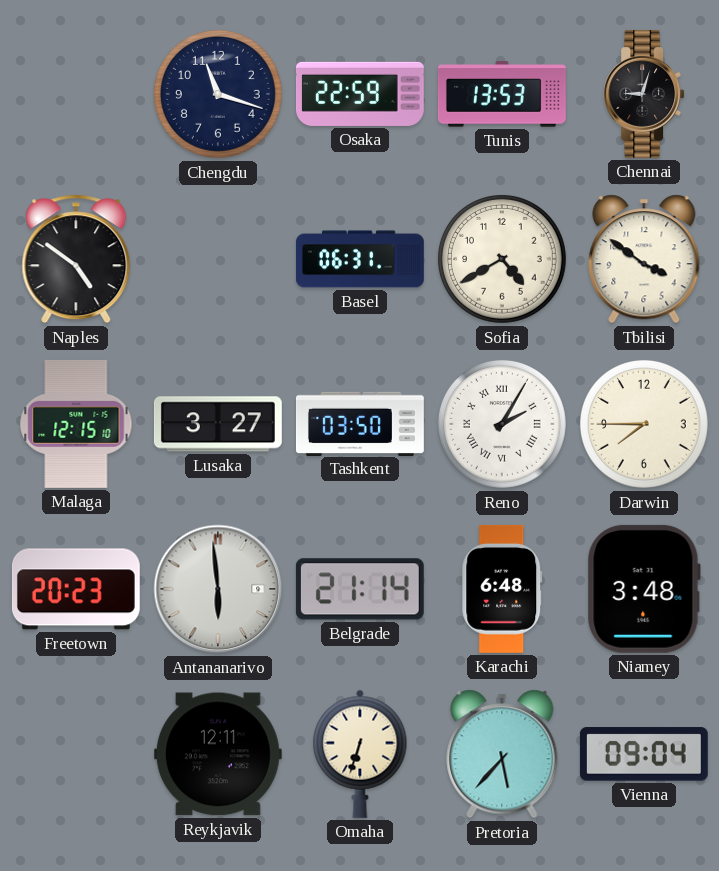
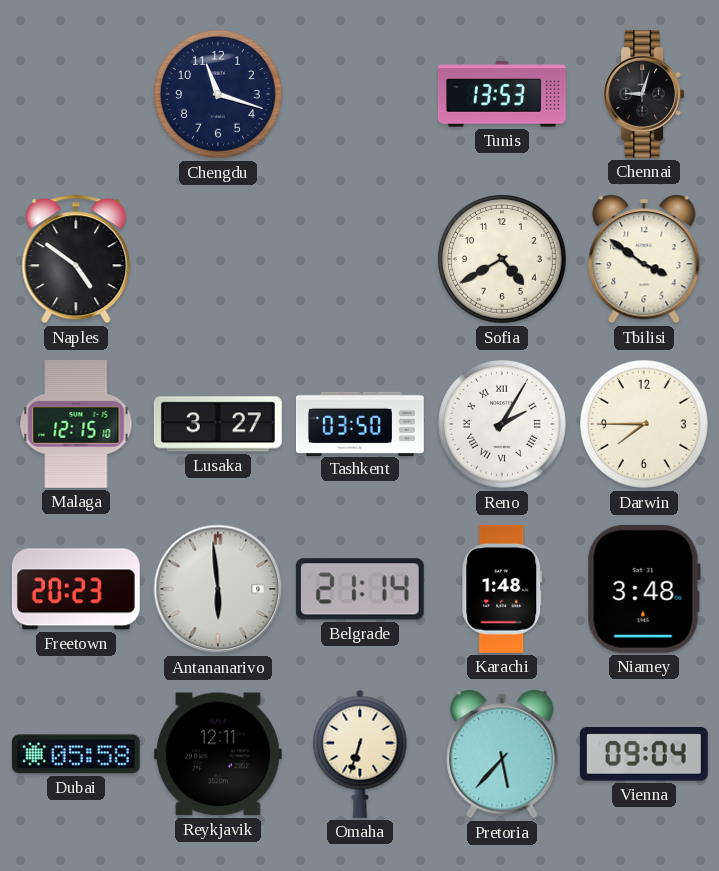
Osaka: 22:59 -> none
Basel: 06:31 -> none
Karachi: 6:48 -> 1:48
Dubai: none -> 05:58
